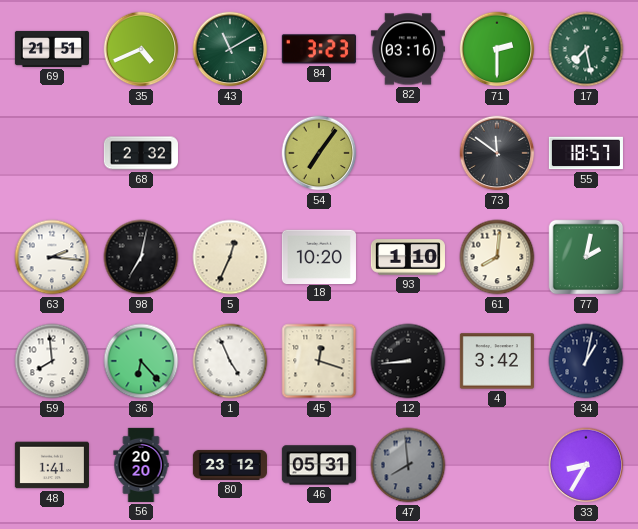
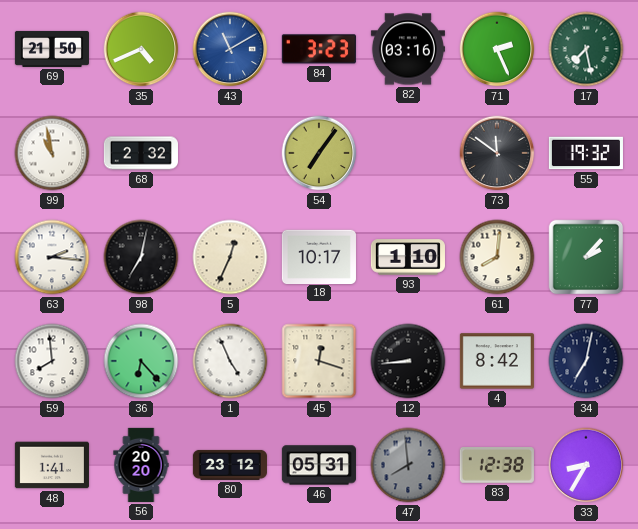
69: 21:51 -> 21:50
43 dial: green -> blue
71: 2:30 -> 2:26
99: none -> 10:58
55: 18:57 -> 19:32
18: 10:20 -> 10:17
77: 2:02 -> 2:07
4: 3:42 -> 8:42
34: 1:02 -> 7:02
83: none -> 12:38
